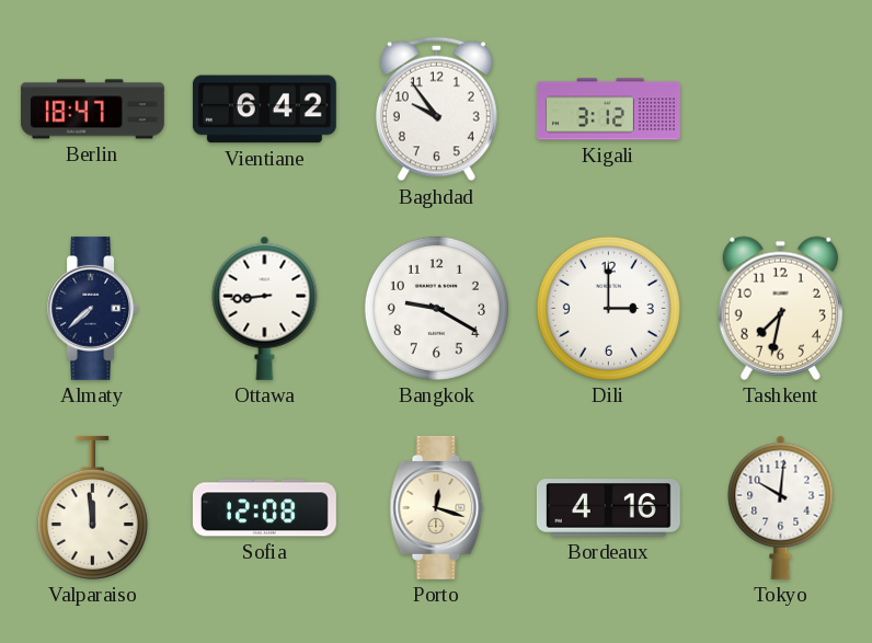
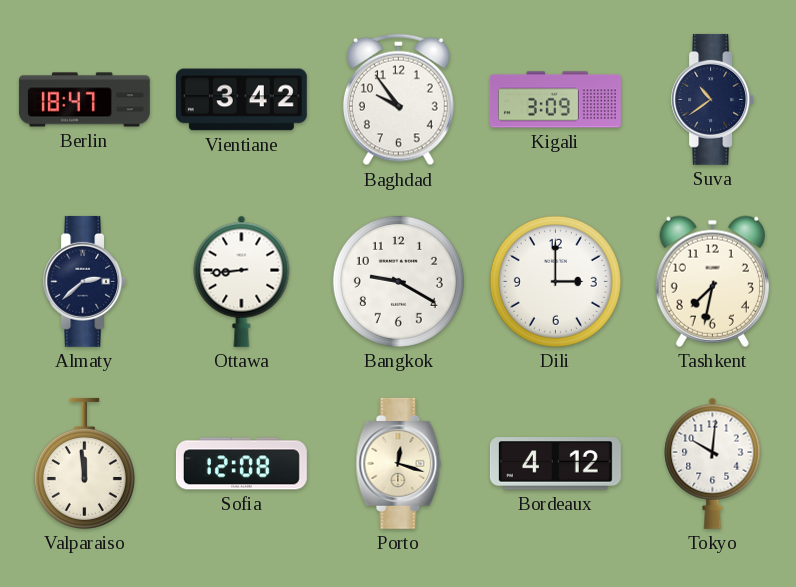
Vientiane: 6:42 -> 3:42
Kigali: 3:12 -> 3:09
Suva: none -> 10:39
Almaty: 7:38 -> 2:38
Bordeaux: 4:16 -> 4:12
